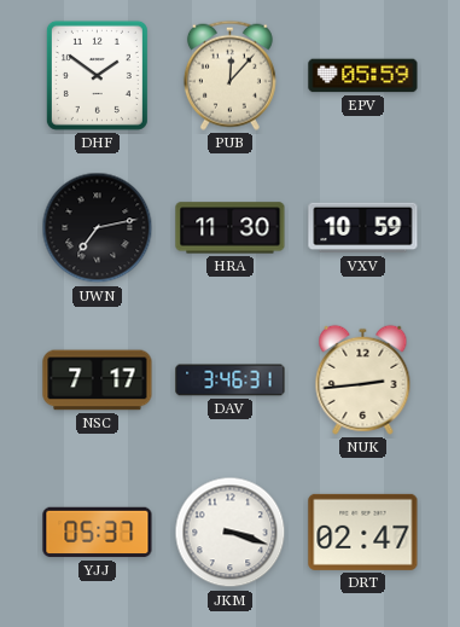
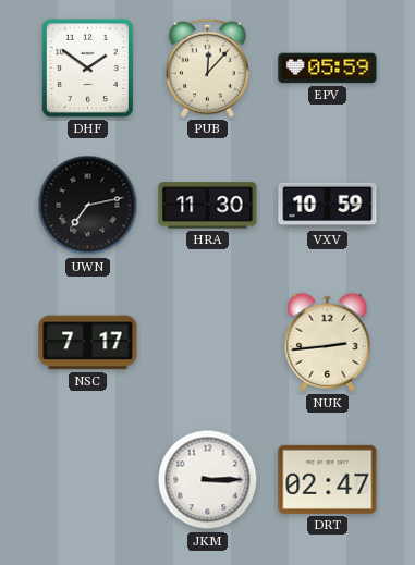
DAV: 3:46 -> none
YJJ: 05:37 -> none
JKM: 3:18 -> 3:15
